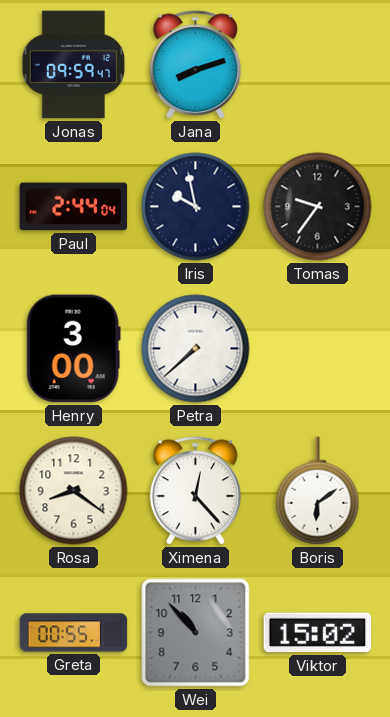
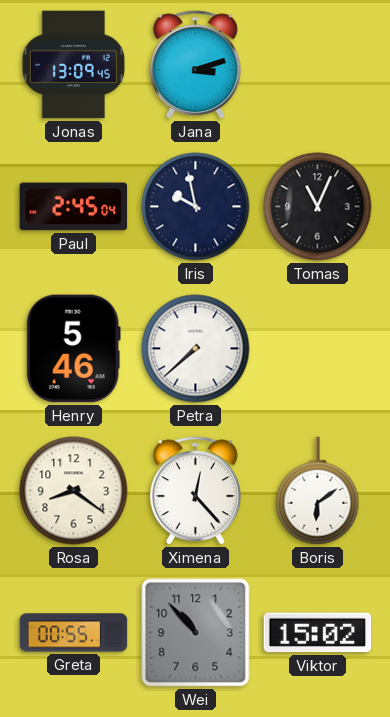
Jonas: 09:59 -> 13:09
Jana: 8:12 -> 3:12
Paul: 2:44 -> 2:45
Tomas: 9:36 -> 11:04
Henry: 3:00 -> 5:46
